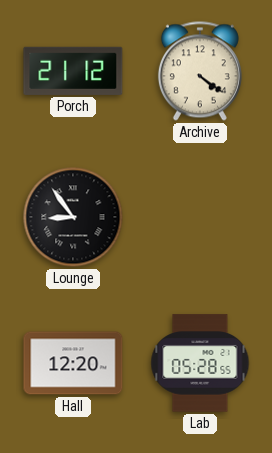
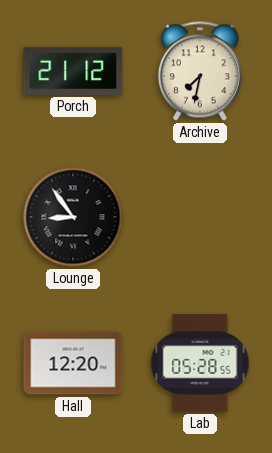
Archive: 4:21 -> 7:32
